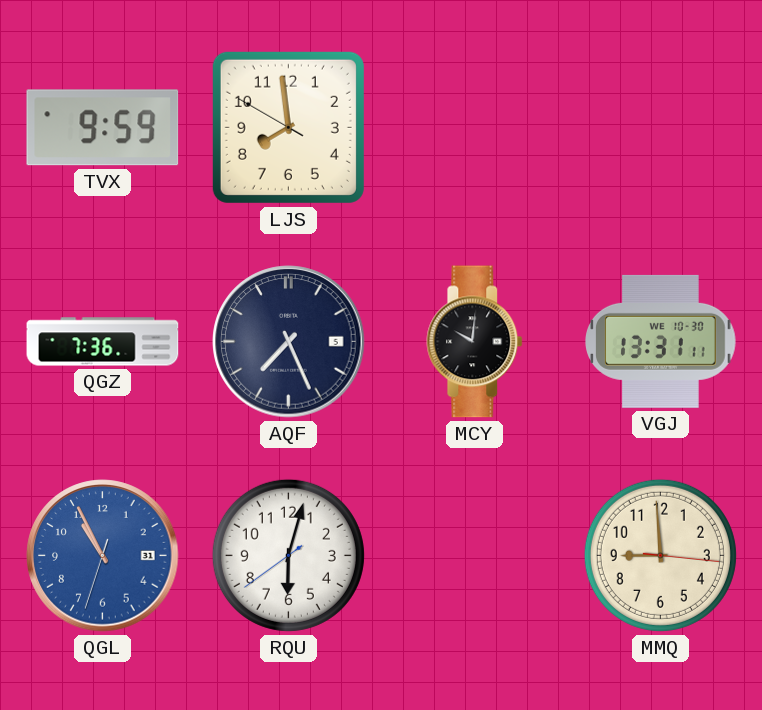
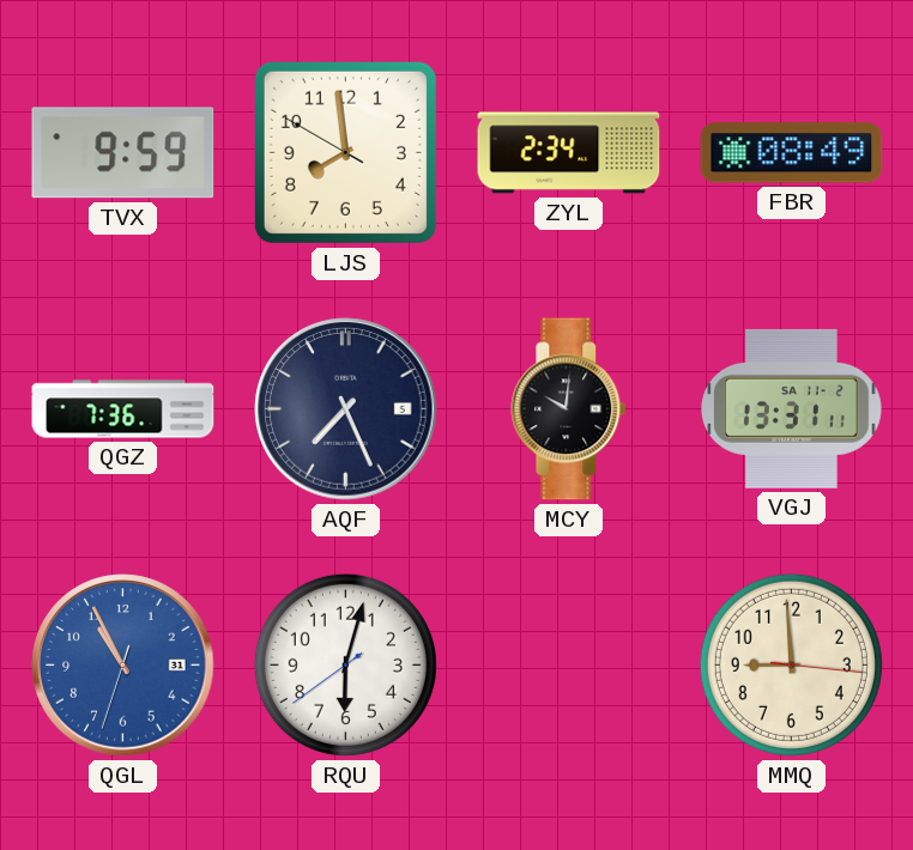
ZYL: none -> 2:34
FBR: none -> 08:49
VGJ date: WE 10-30 -> SA 11-2
